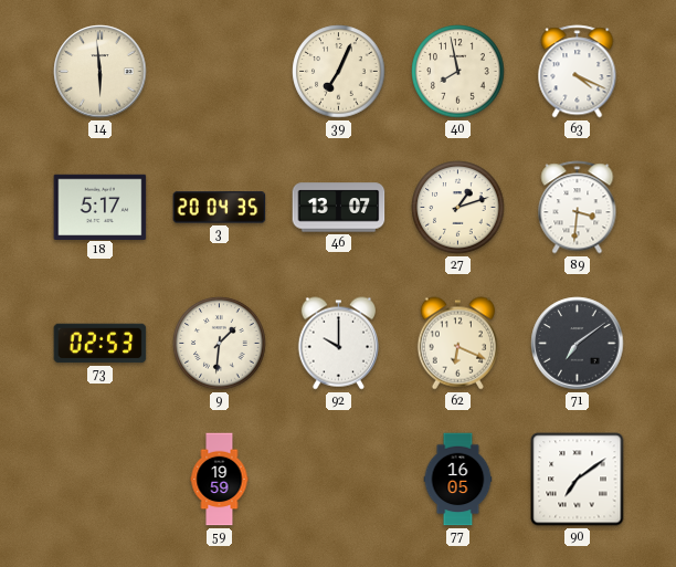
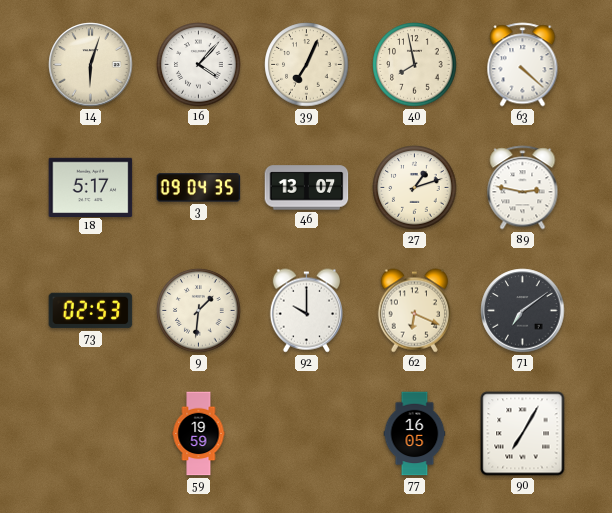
14: 5:59 -> 6:03
16: none -> 4:07
63: 4:19 -> 4:22
3: 20:04 -> 09:04
89: 3:31 -> 2:47
90: 7:09 -> 7:05
